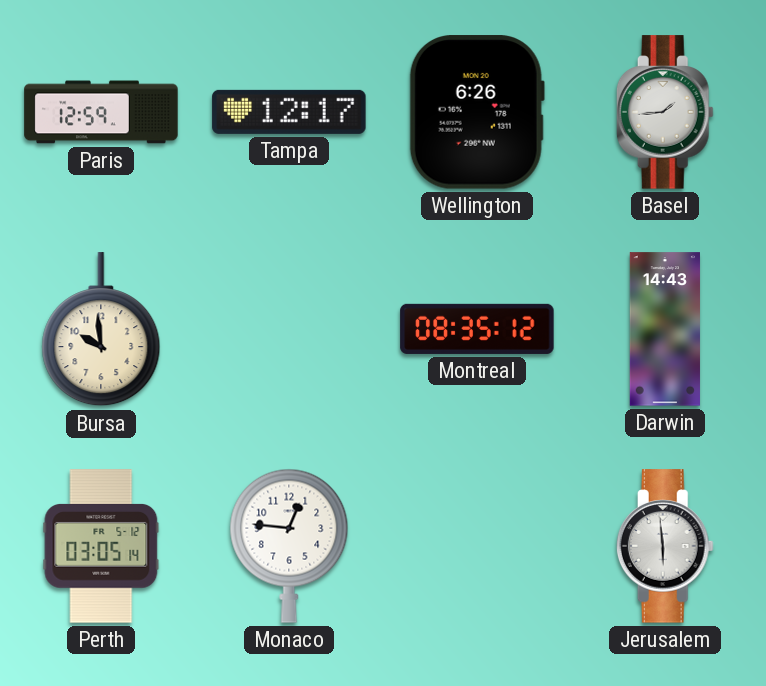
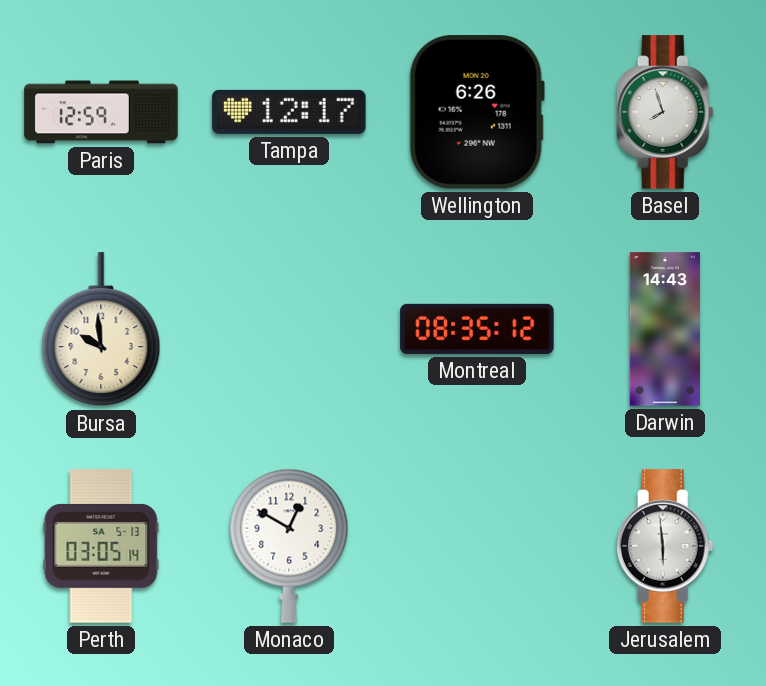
Basel: 1:44 -> 7:57
Perth date: FR 5-12 -> SA 5-13
Monaco: 12:46 -> 12:50
